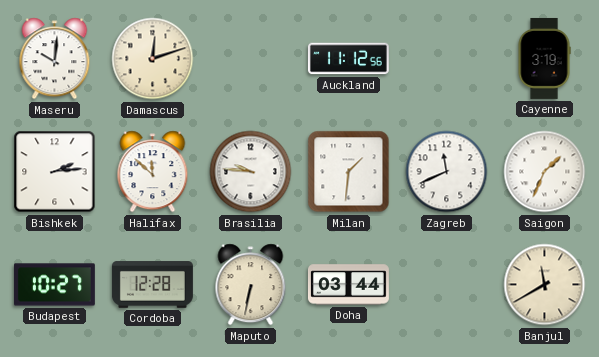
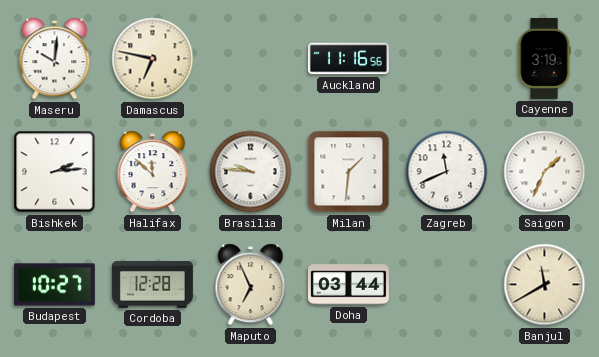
Damascus: 12:12 -> 6:47
Auckland: 11:12 -> 11:16
Maputo: 6:32 -> 6:56
